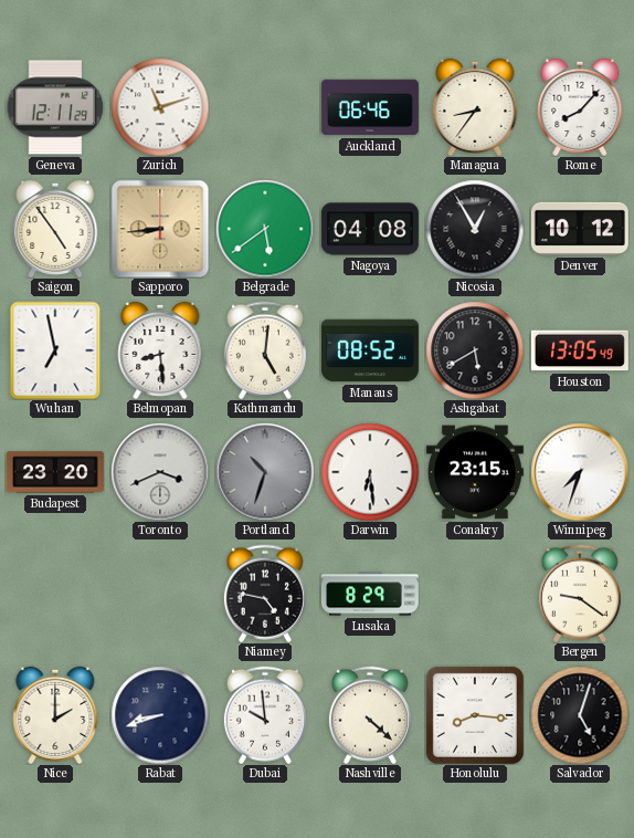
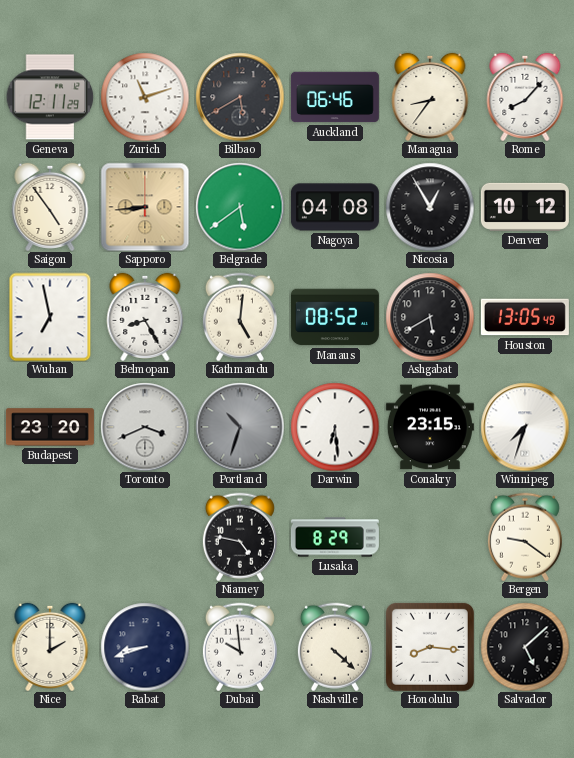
Bilbao: none -> 5:40
Belmopan: 8:29 -> 8:25
Salvador: 5:03 -> 5:08
